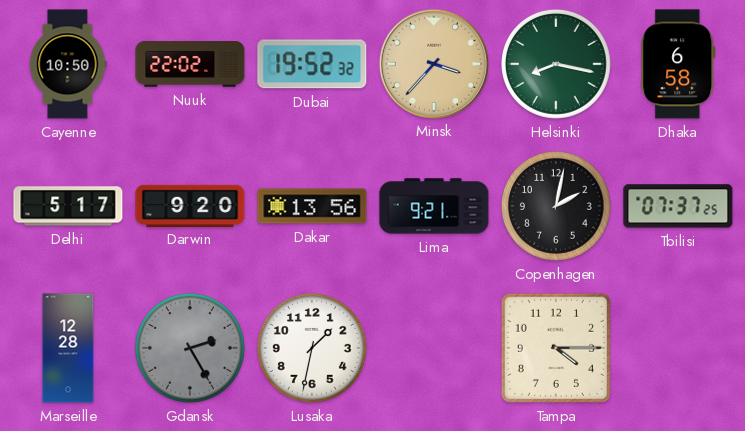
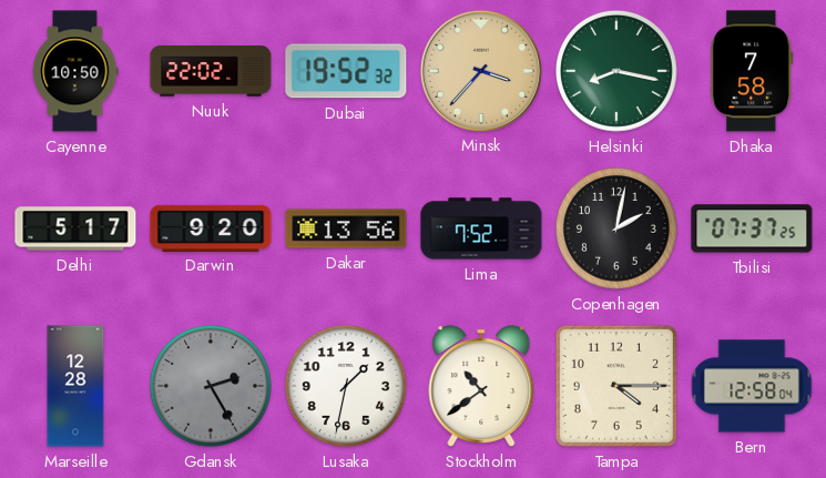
Dhaka: 6:58 -> 7:58
Lima: 9:21 -> 7:52
Stockholm: none -> 10:39
Bern: none -> 12:58
